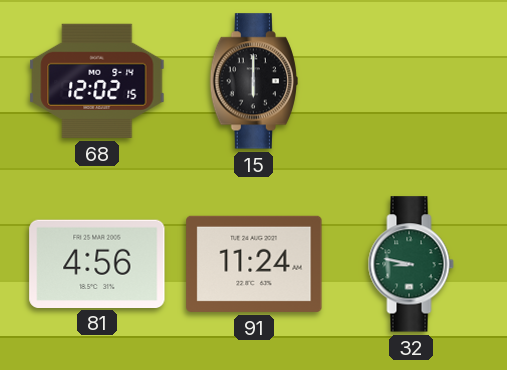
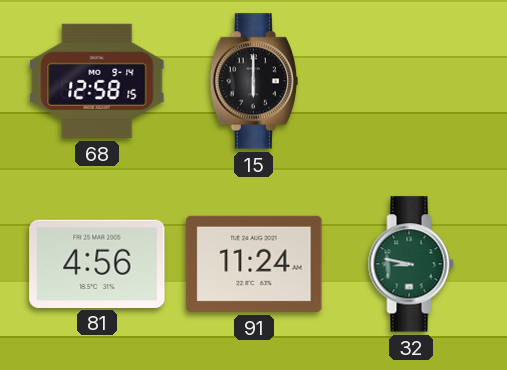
68: 12:02 -> 12:58
